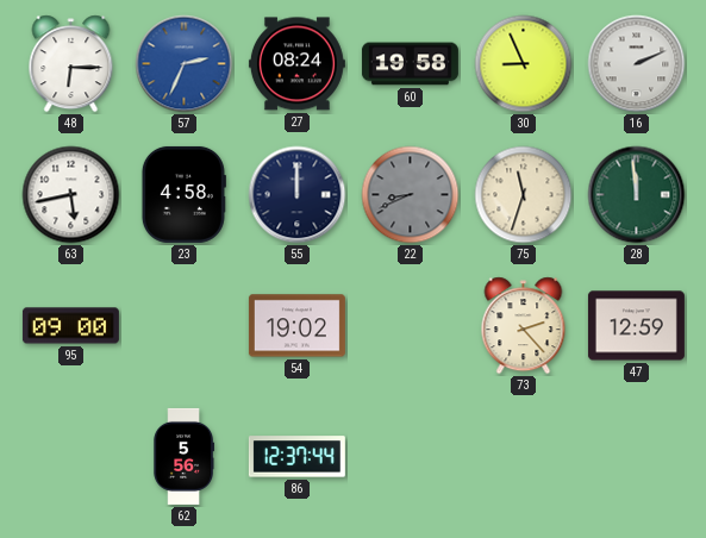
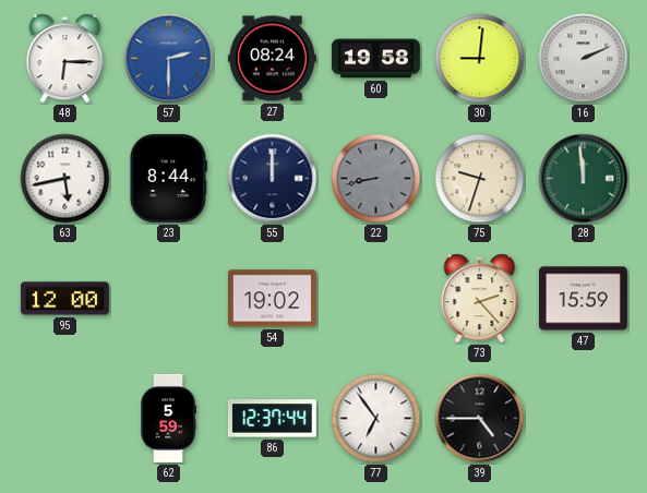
57: 2:34 -> 2:30
30: 8:56 -> 9:01
23: 4:58 -> 8:44
22: 8:41 -> 8:43
75: 11:33 -> 9:33
95: 09:00 -> 12:00
47: 12:59 -> 15:59
62: 5:56 -> 5:59
77: none -> 6:54
39: none -> 4:45
